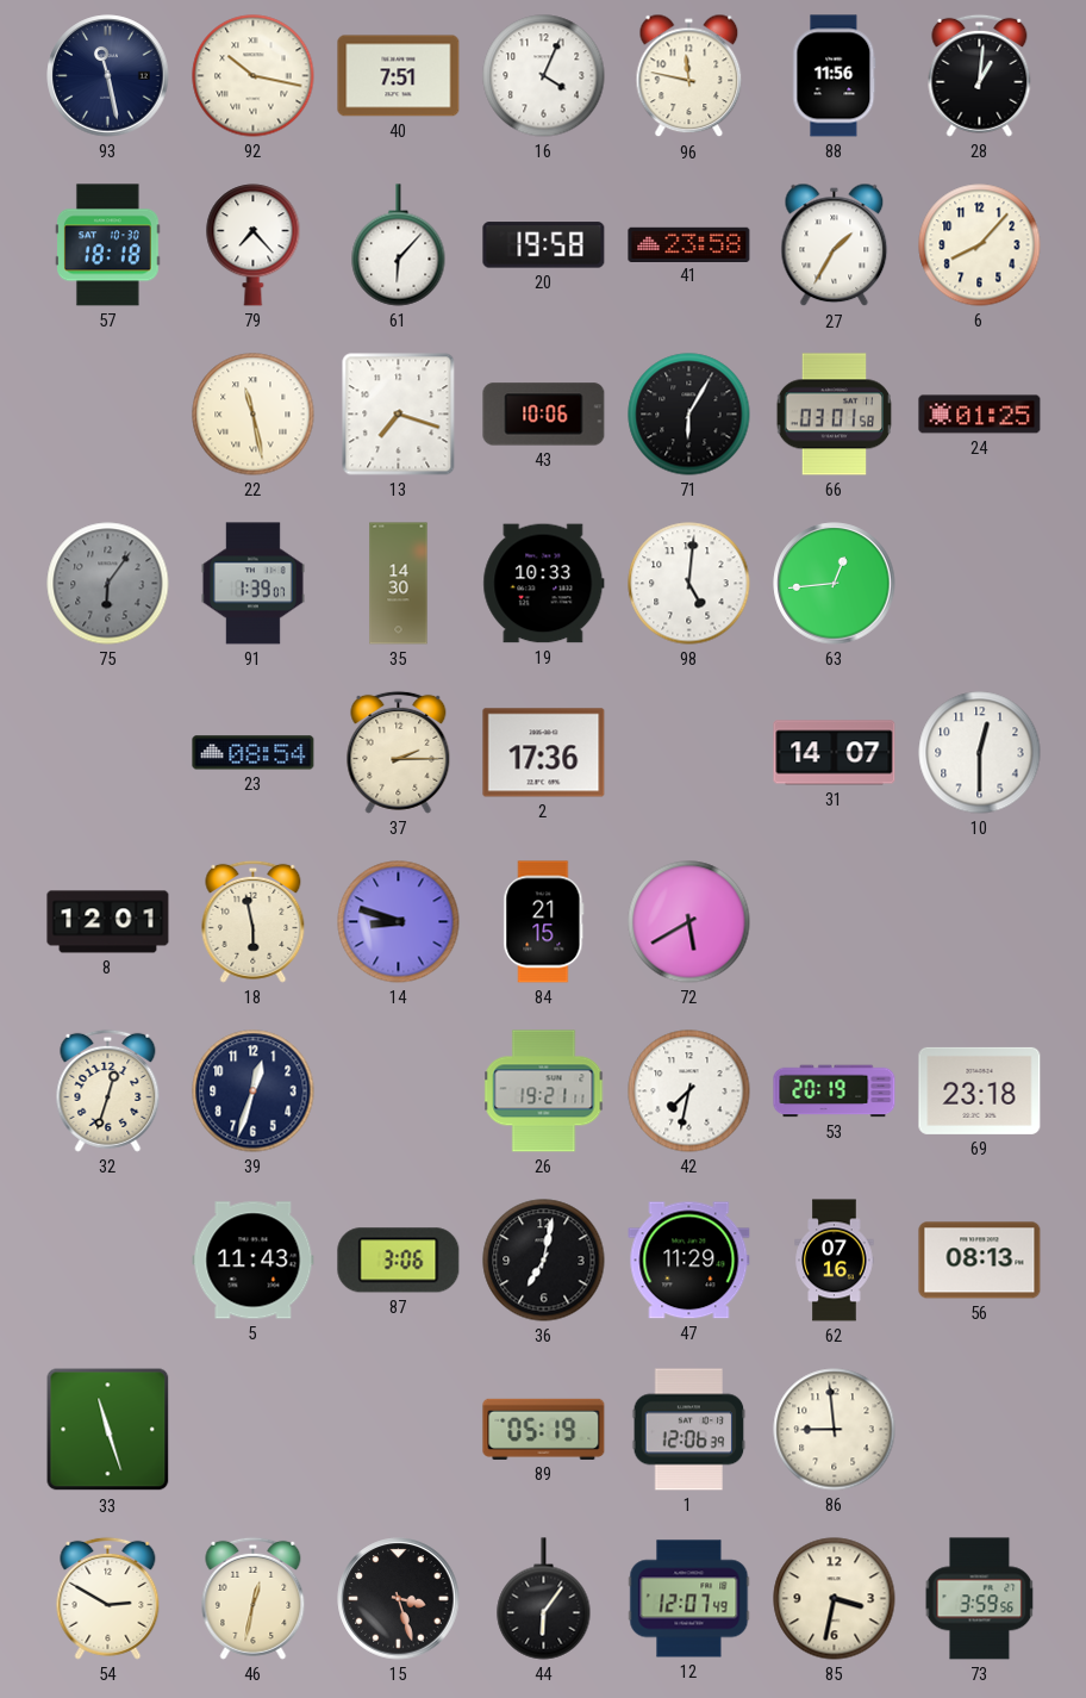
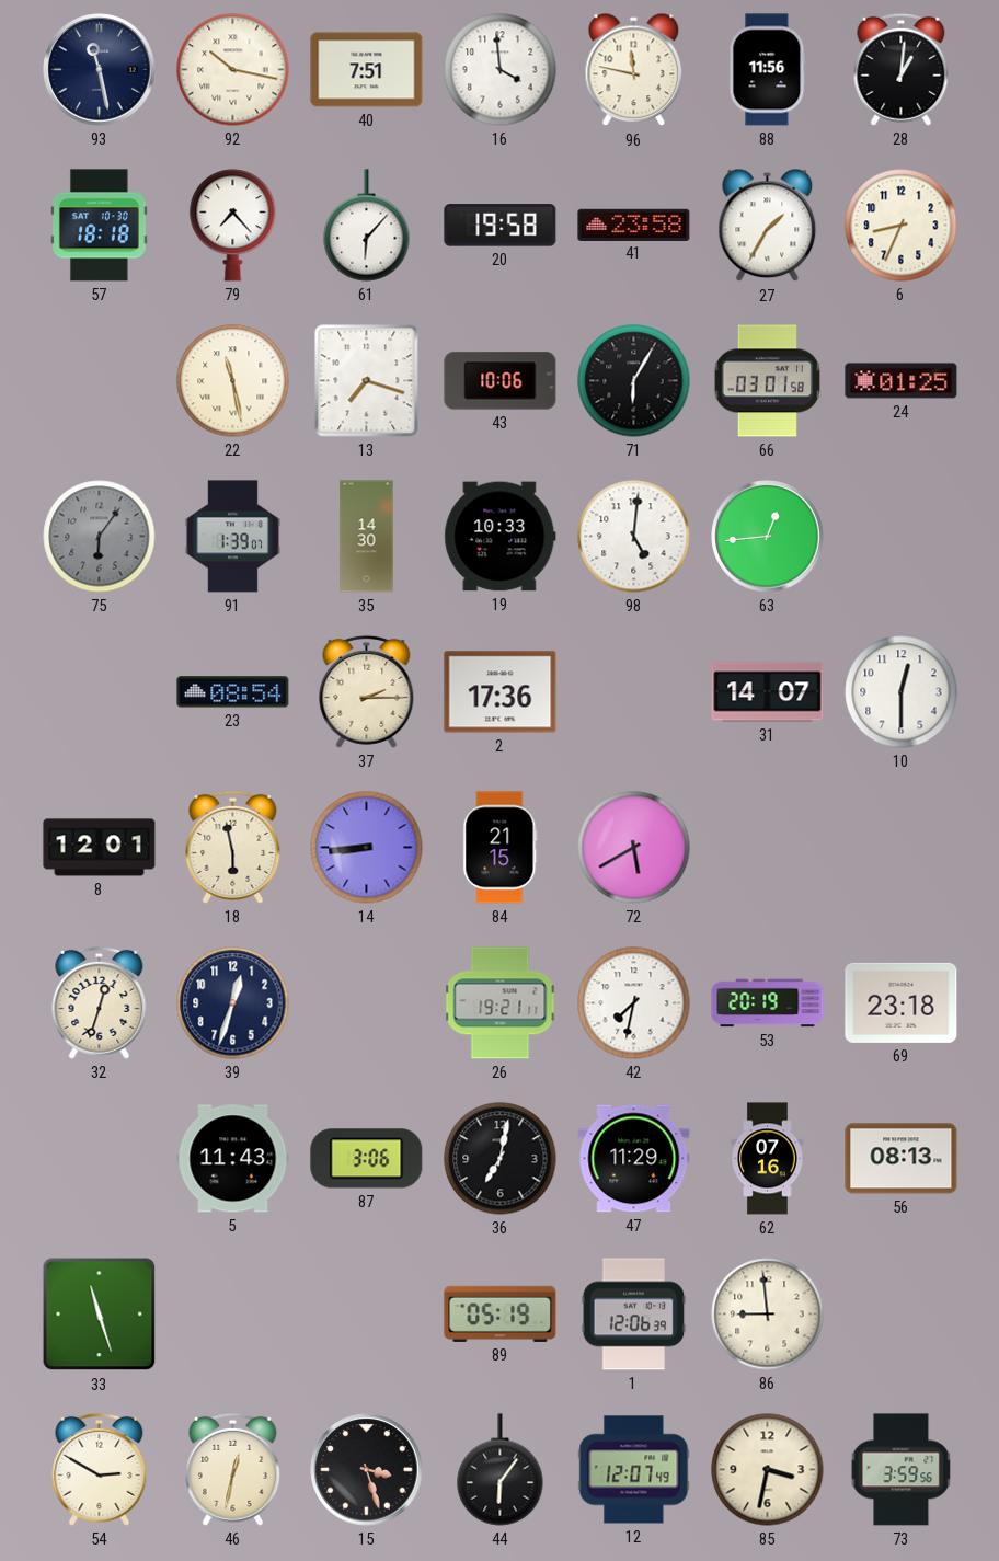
16: 4:04 -> 3:59
6: 8:07 -> 8:34
14: 8:48 -> 8:44
